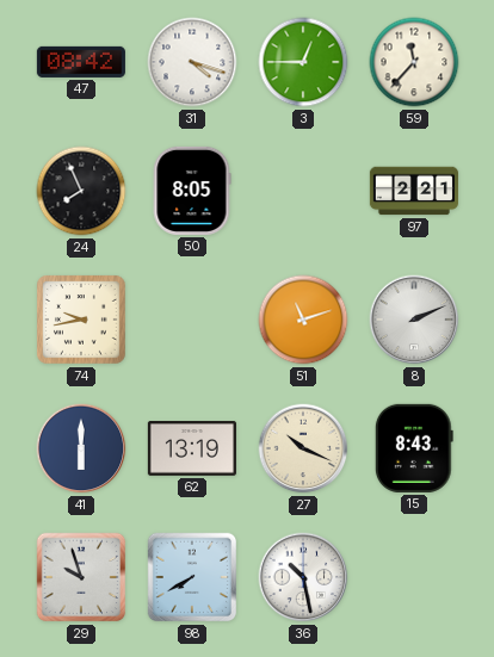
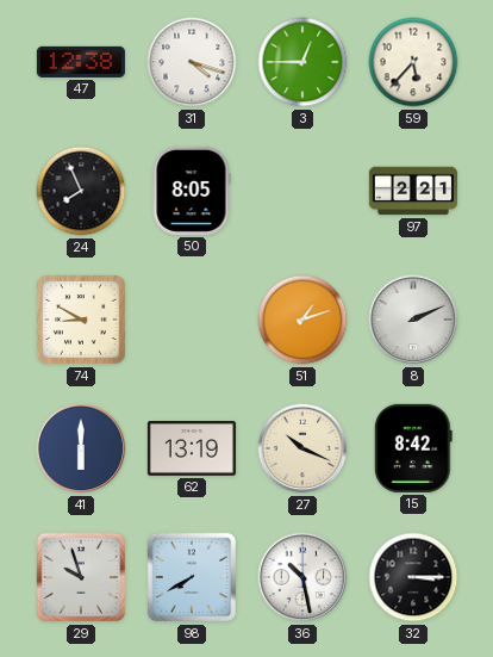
47: 08:42 -> 12:38
59: 11:37 -> 5:37
74: 9:43 -> 8:50
51: 11:12 -> 1:12
15: 8:43 -> 8:42
32: none -> 3:15
